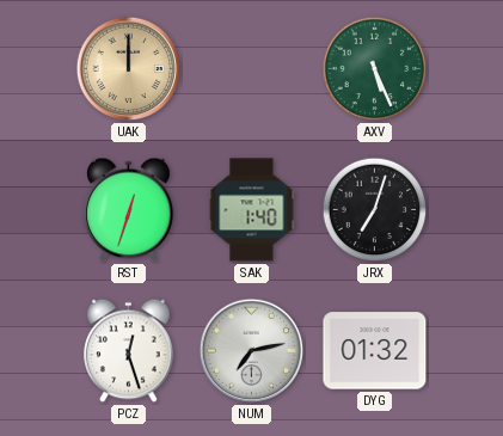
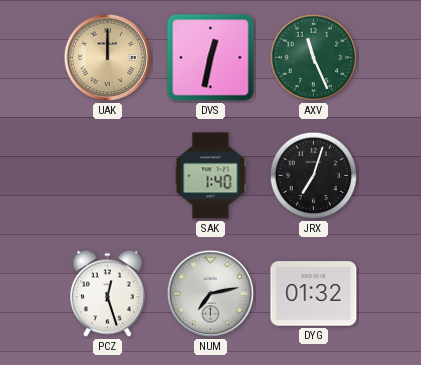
DVS: none -> 12:32
AXV: 5:26 -> 11:26
RST: 12:33 -> none
